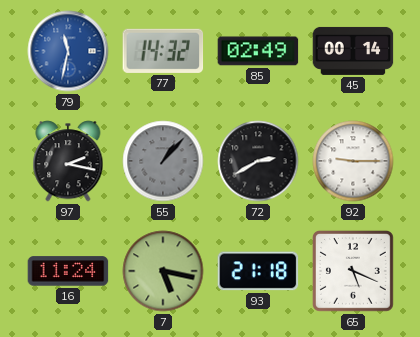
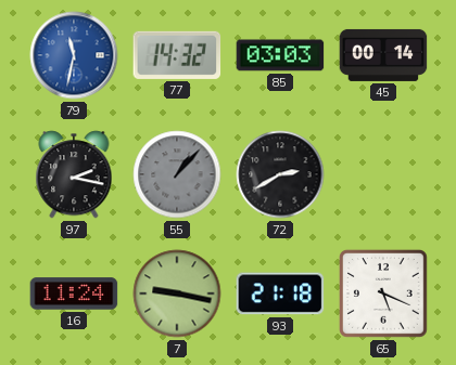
85: 02:49 -> 03:03
92: 9:15 -> none
7: 5:17 -> 9:17
